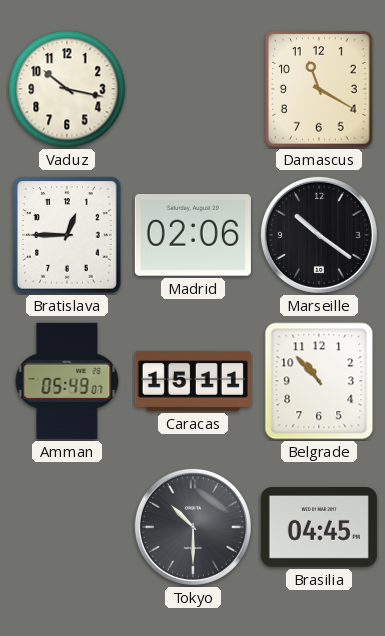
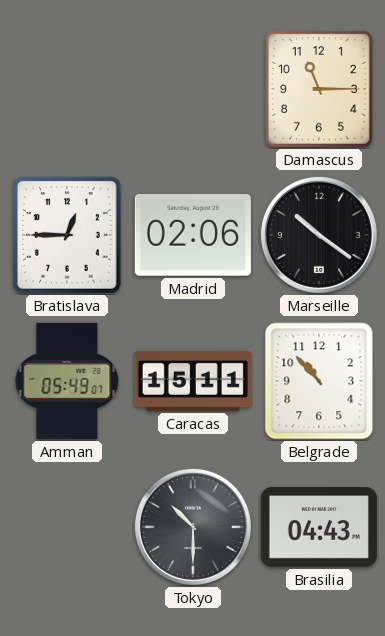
Vaduz: 10:17 -> none
Damascus: 11:20 -> 11:15
Brasilia: 04:45 -> 04:43
